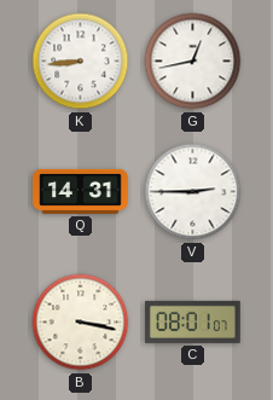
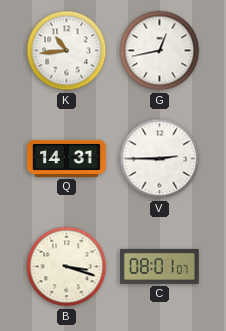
K: 8:44 -> 10:44
B: 3:17 -> 3:18
